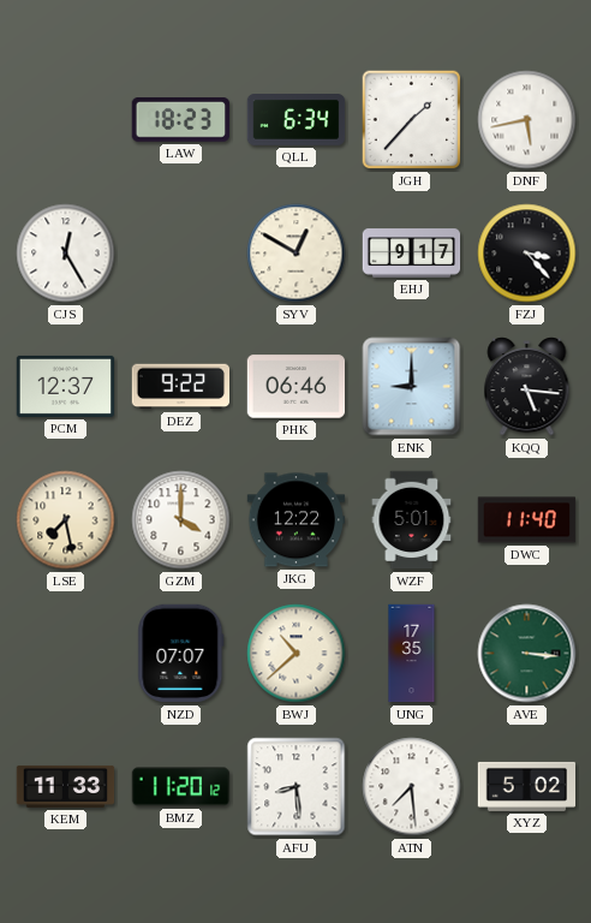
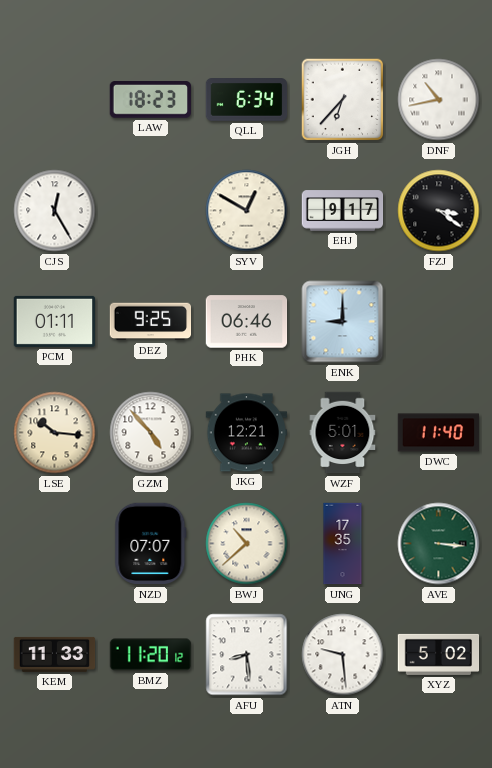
JGH: 1:37 -> 6:37
DNF: 5:43 -> 10:43
FZJ: 3:23 -> 3:21
PCM: 12:37 -> 01:11
DEZ: 9:22 -> 9:25
KQQ: 5:16 -> none
LSE: 7:28 -> 10:16
GZM: 4:00 -> 4:53
JKG: 12:22 -> 12:21
ATN: 7:29 -> 9:29
